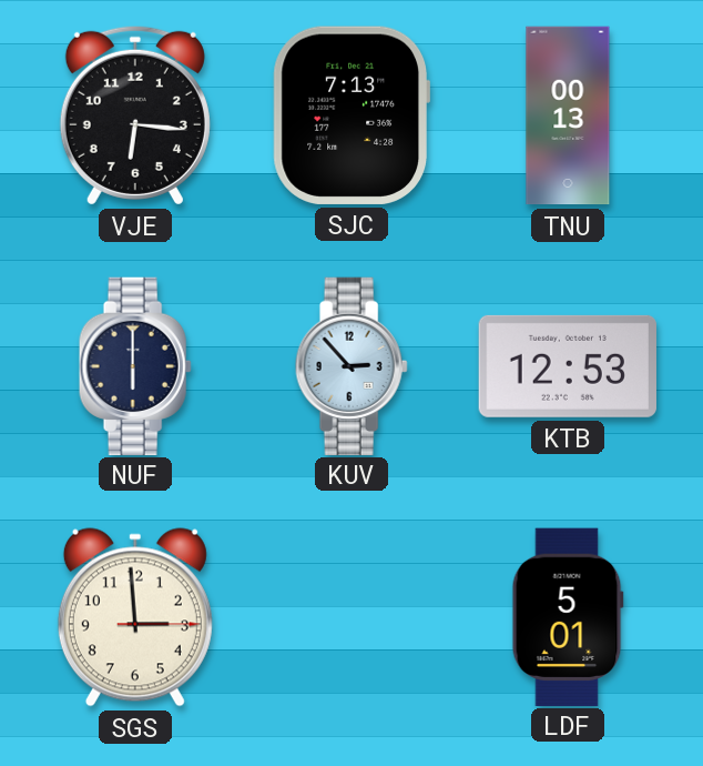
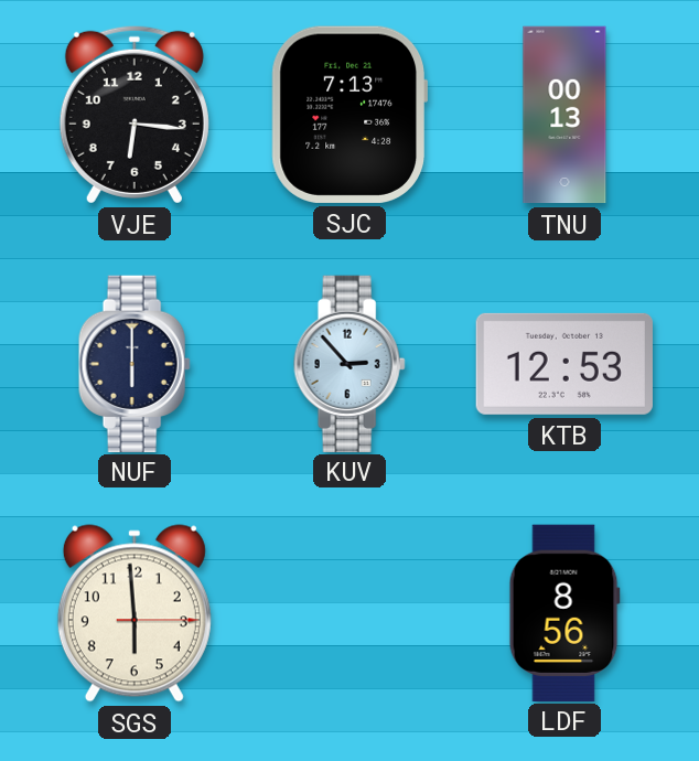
SGS: 2:59 -> 5:59
LDF: 5:01 -> 8:56
